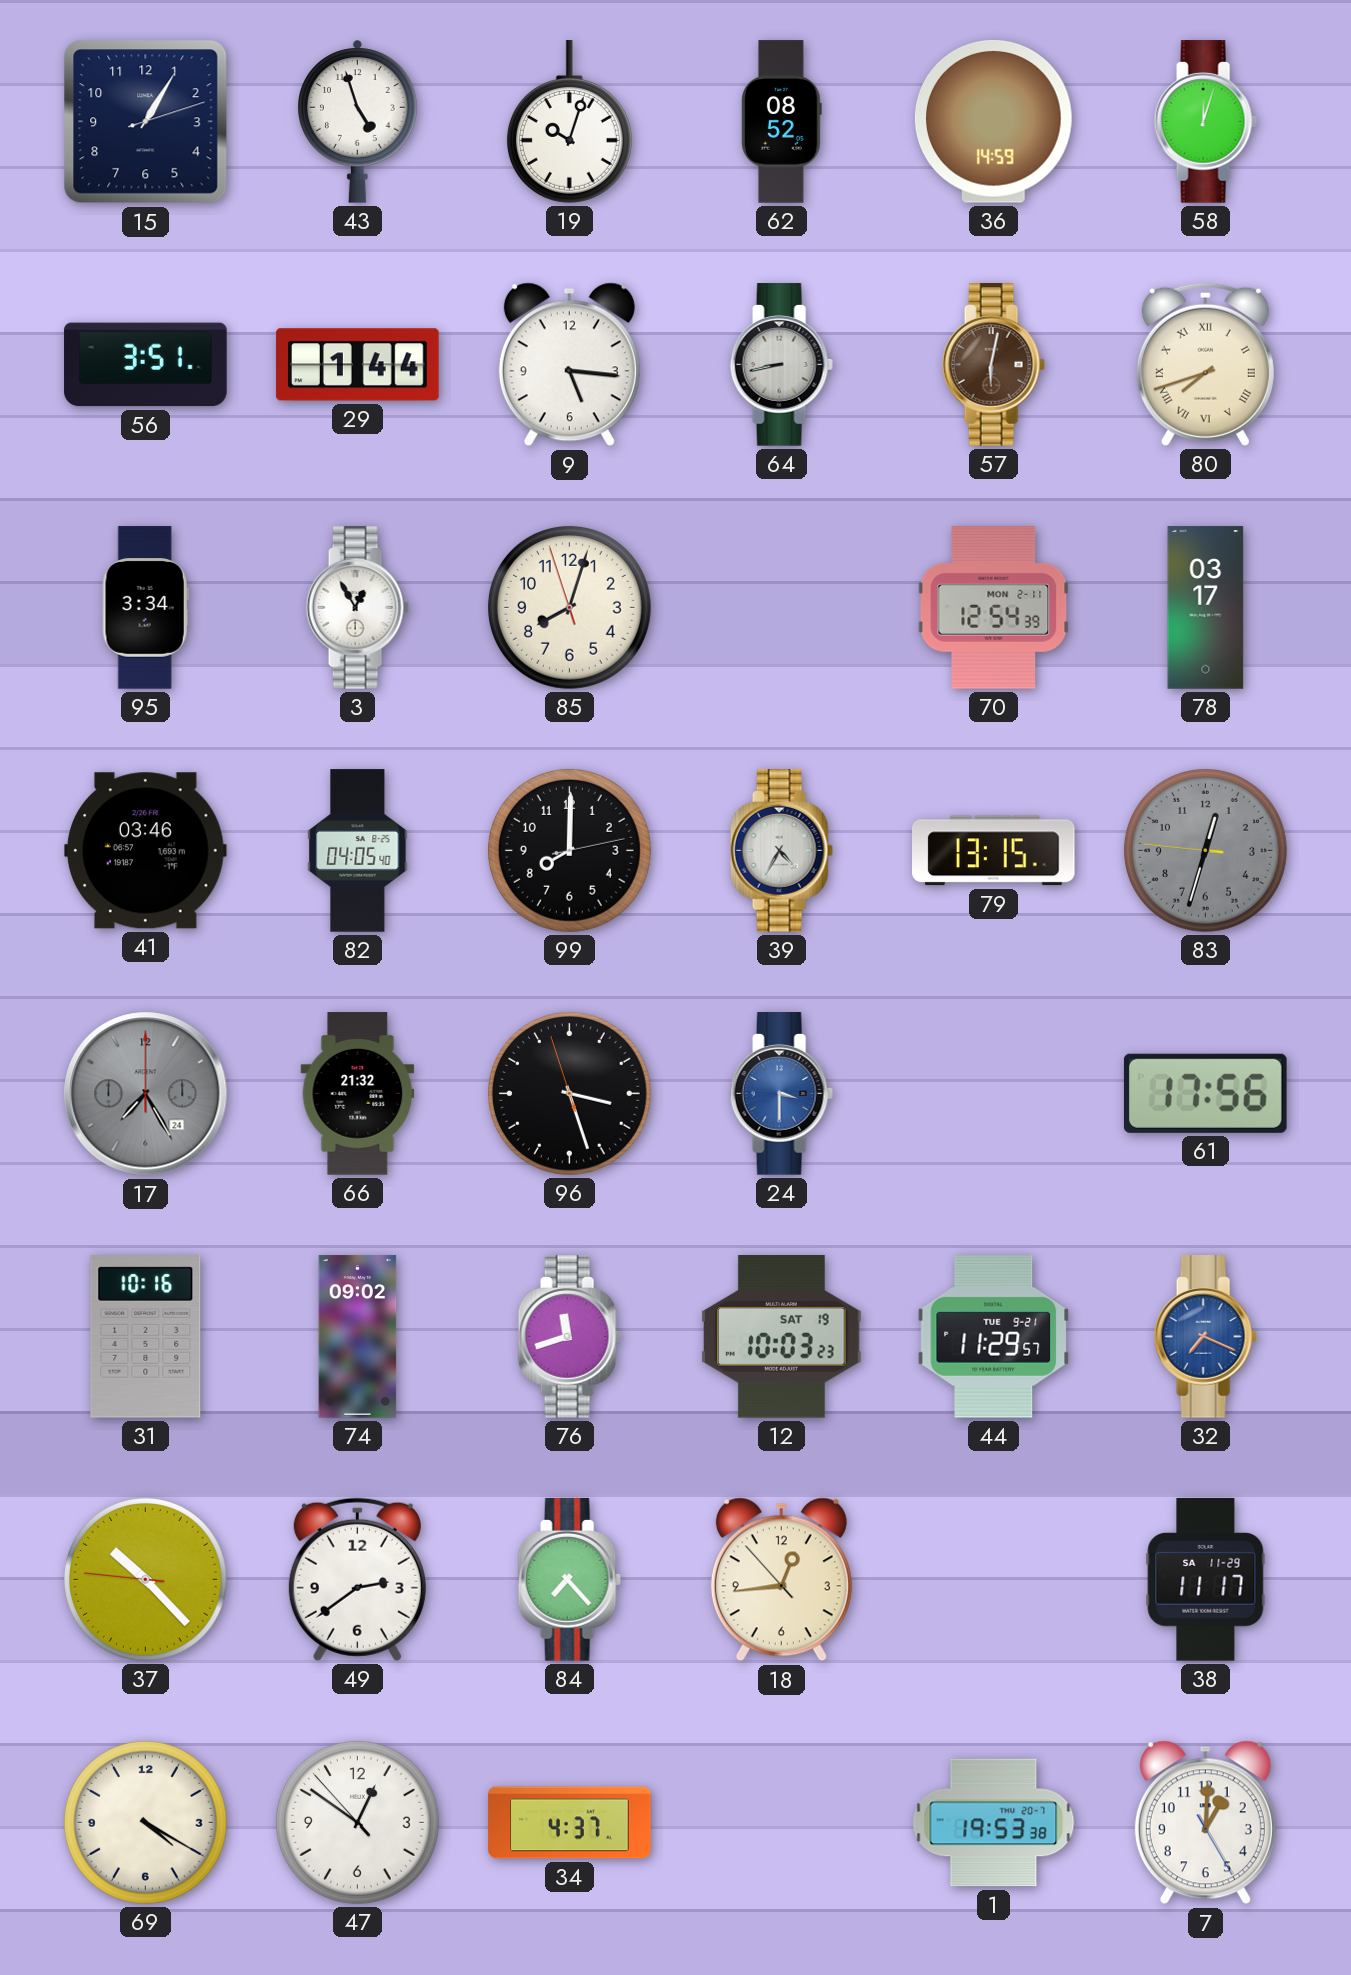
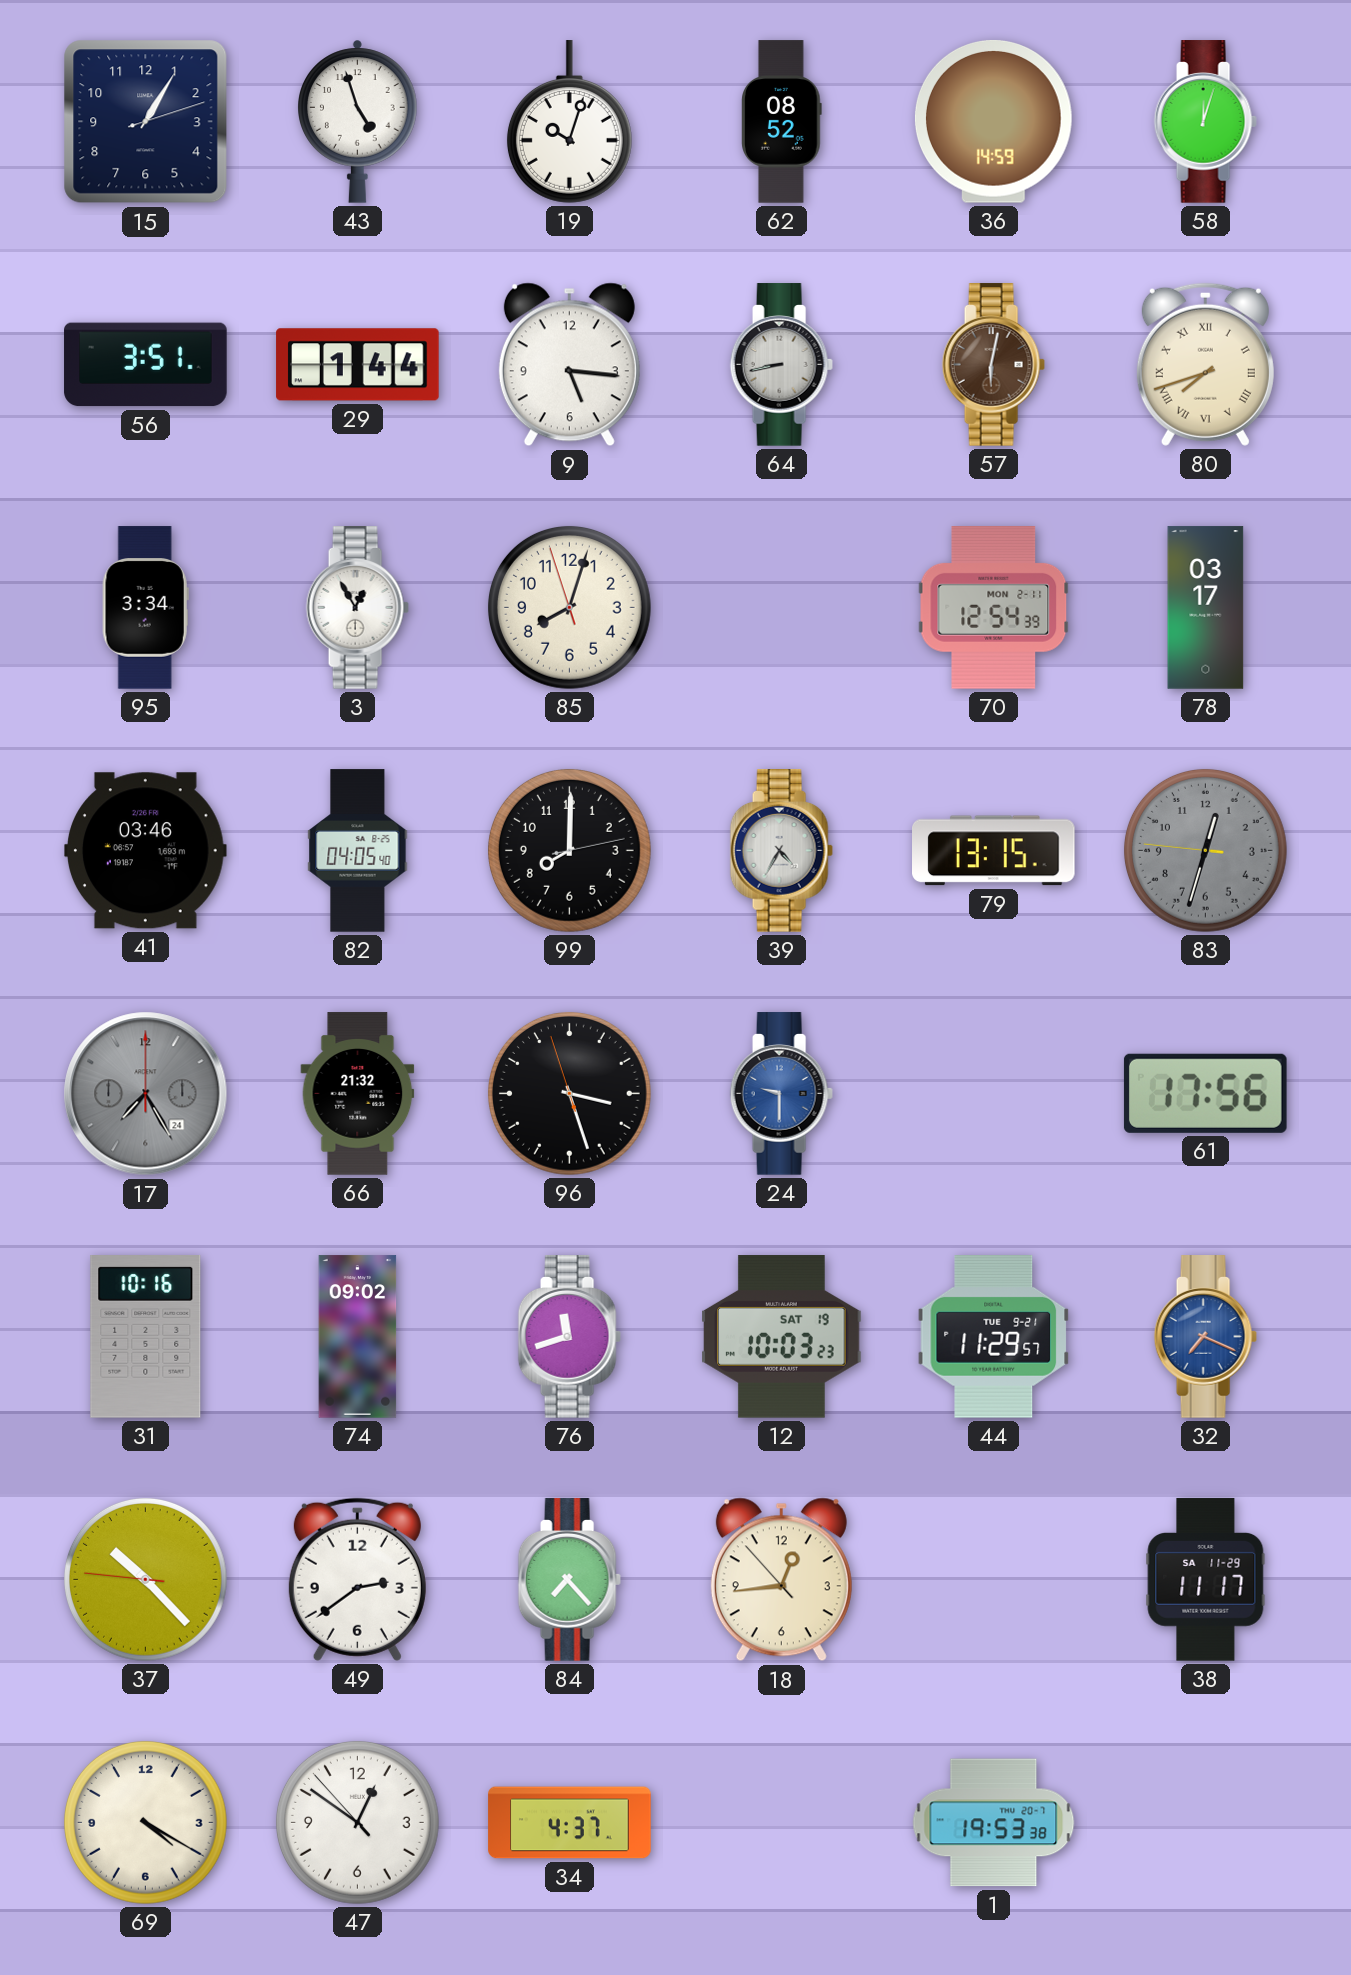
24: 3:30 -> 9:30
7: 1:00 -> none
